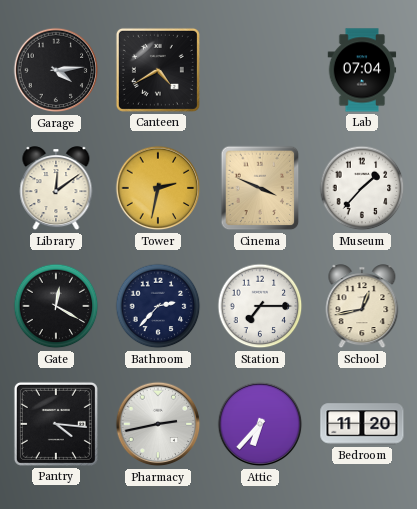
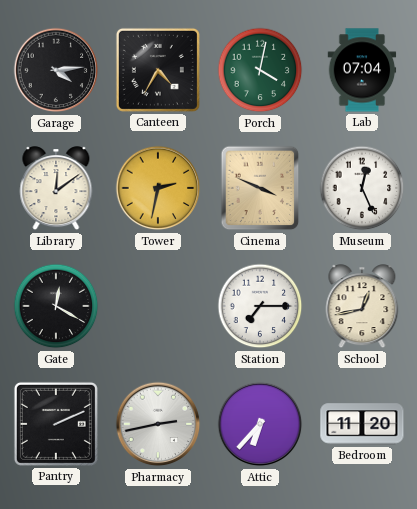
Canteen: 4:40 -> 4:35
Porch: none -> 4:02
Museum: 1:37 -> 12:26
Bathroom: 2:37 -> none
Pantry: 4:16 -> 2:11
